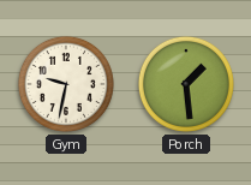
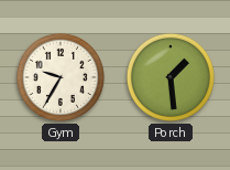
Gym: 9:32 -> 9:35
